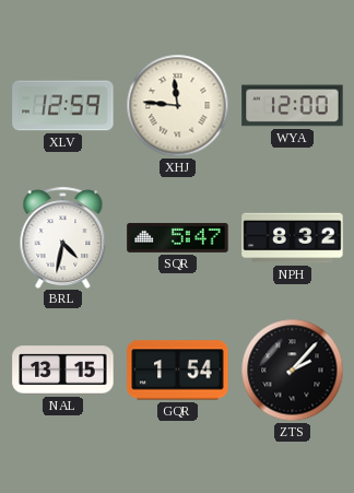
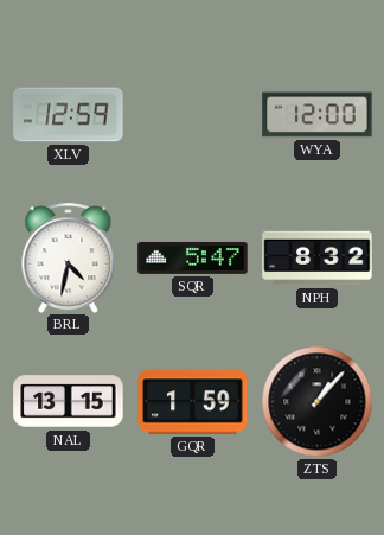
XHJ: 11:46 -> none
GQR: 1:54 -> 1:59
ZTS: 2:07 -> 1:07
